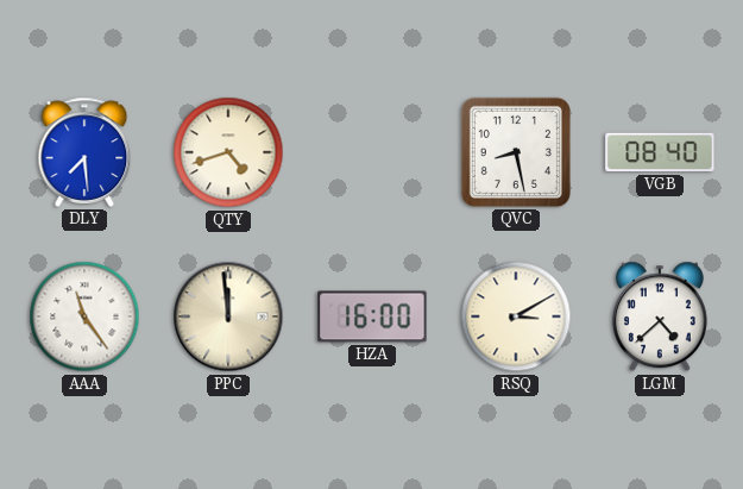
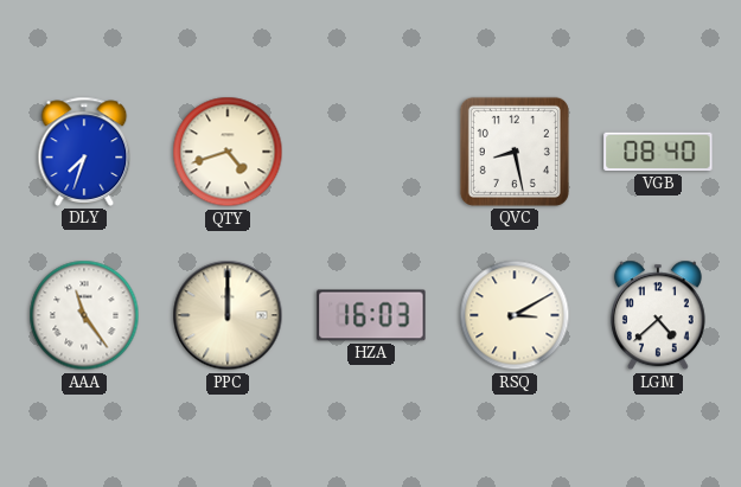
DLY: 7:29 -> 7:33
PPC: 11:59 -> 12:00
HZA: 16:00 -> 16:03
